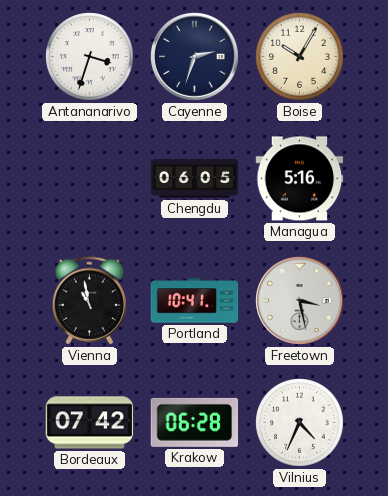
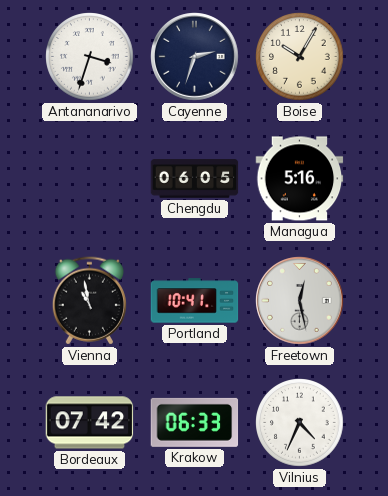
Freetown: 3:28 -> 12:28
Krakow: 06:28 -> 06:33
